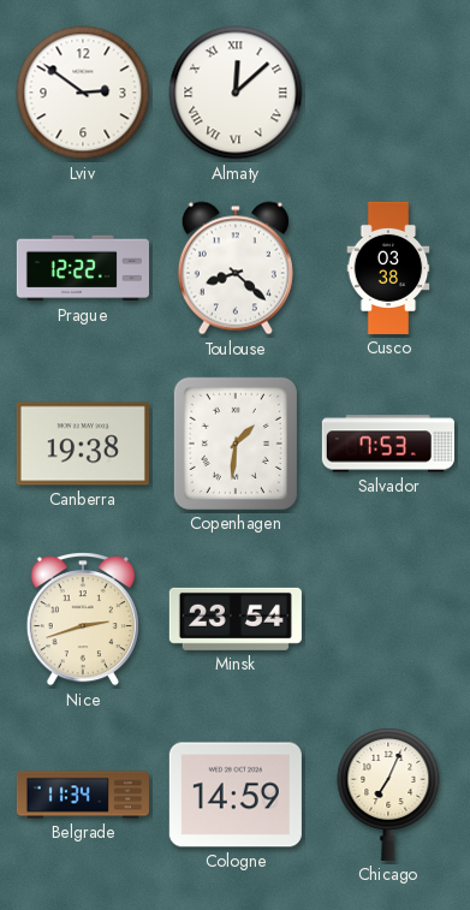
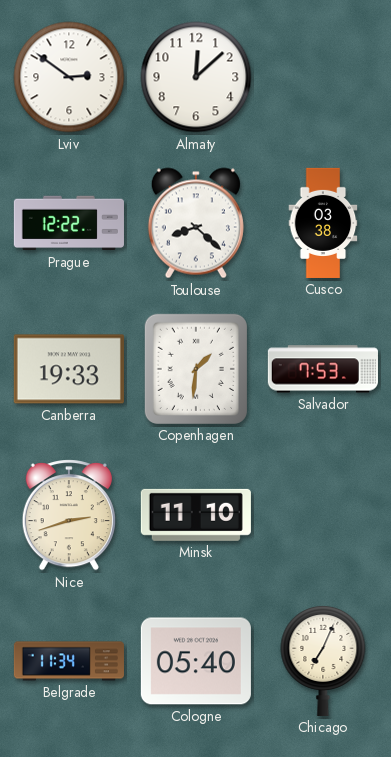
Almaty numerals: Roman -> Arabic
Canberra: 19:38 -> 19:33
Minsk: 23:54 -> 11:10
Cologne: 14:59 -> 05:40
